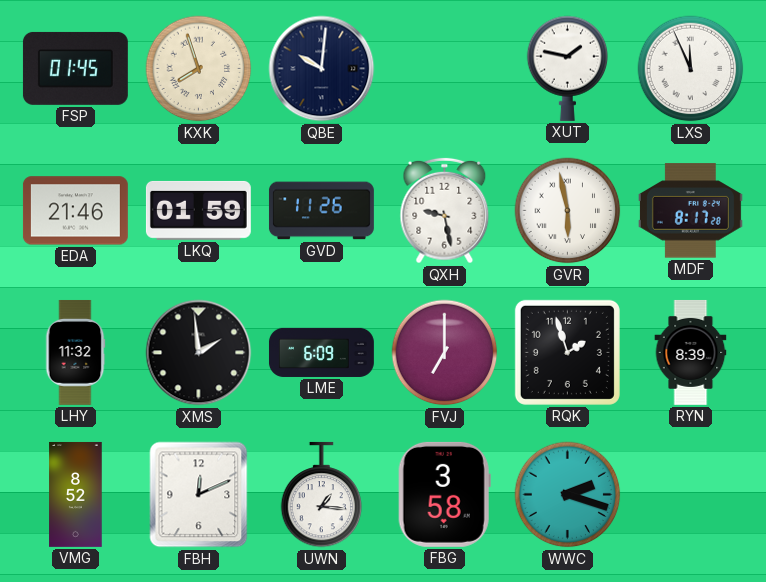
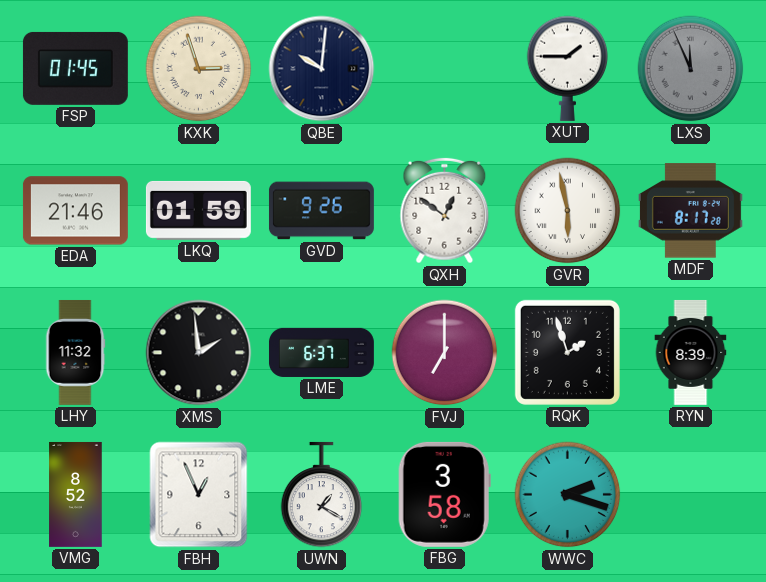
KXK: 7:57 -> 2:57
XUT: 1:47 -> 1:45
LXS dial: white -> grey
GVD: 11:26 -> 9:26
QXH: 9:28 -> 12:51
LME: 6:09 -> 6:37
FBH: 12:11 -> 12:56
UWN: 1:16 -> 1:20
